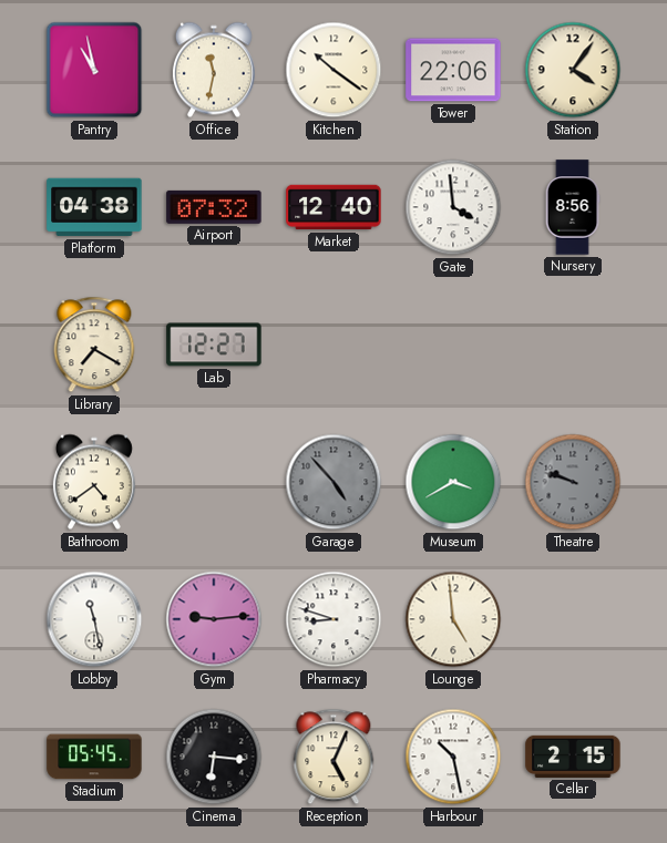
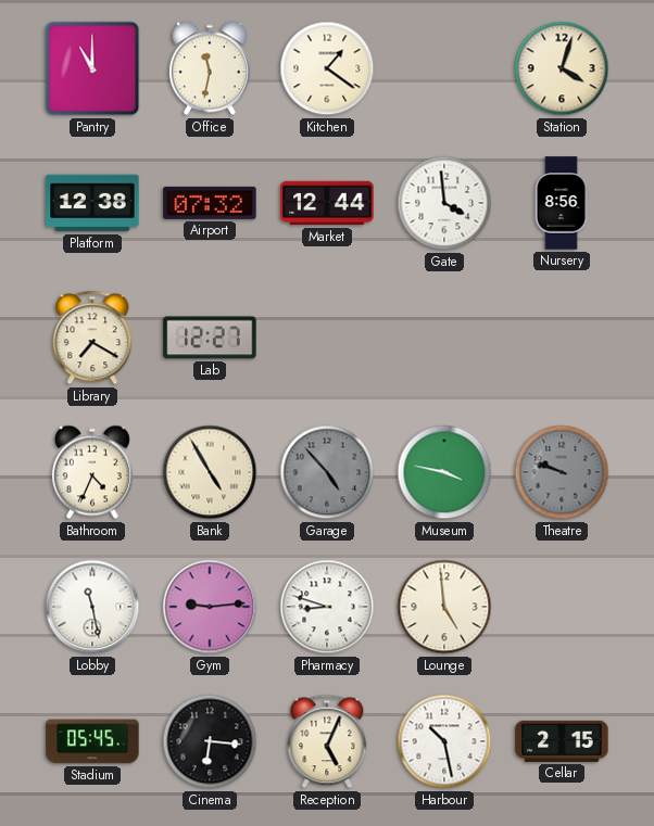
Pantry: 10:58 -> 11:00
Kitchen: 10:21 -> 1:21
Tower: 22:06 -> none
Station: 4:06 -> 4:03
Platform: 04:38 -> 12:38
Market: 12:40 -> 12:44
Bathroom: 4:39 -> 4:34
Bank: none -> 4:55
Museum: 3:40 -> 3:47
